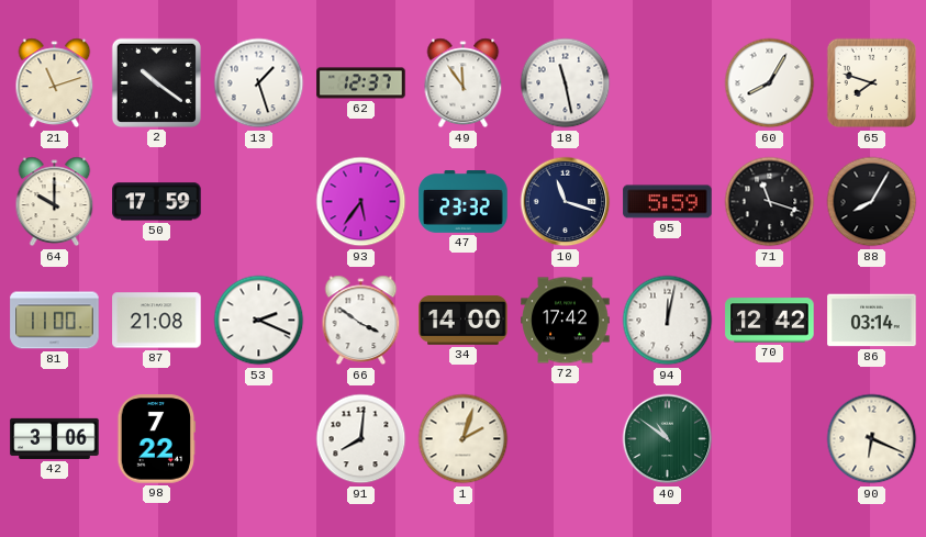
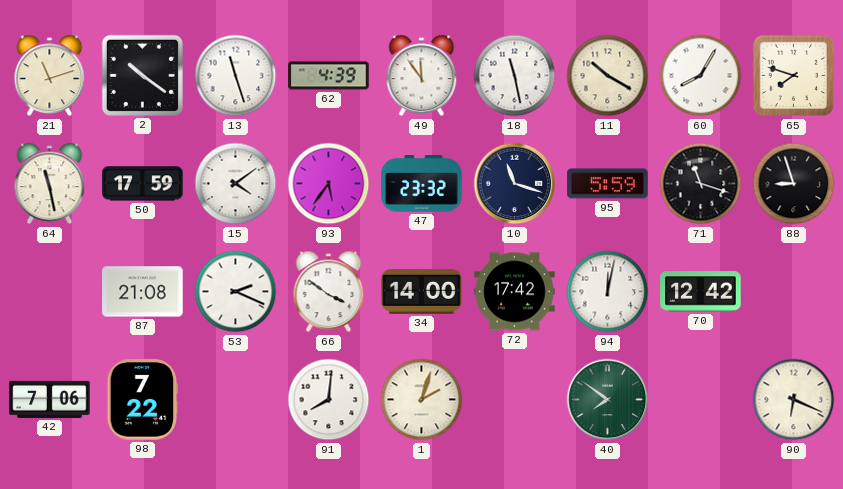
13: 1:27 -> 11:27
62: 12:37 -> 4:39
11: none -> 10:20
64: 10:00 -> 11:28
15: none -> 4:09
88: 8:05 -> 8:57
81: 11:00 -> none
86: 03:14 -> none
42: 3:06 -> 7:06
40: 10:51 -> 7:51
